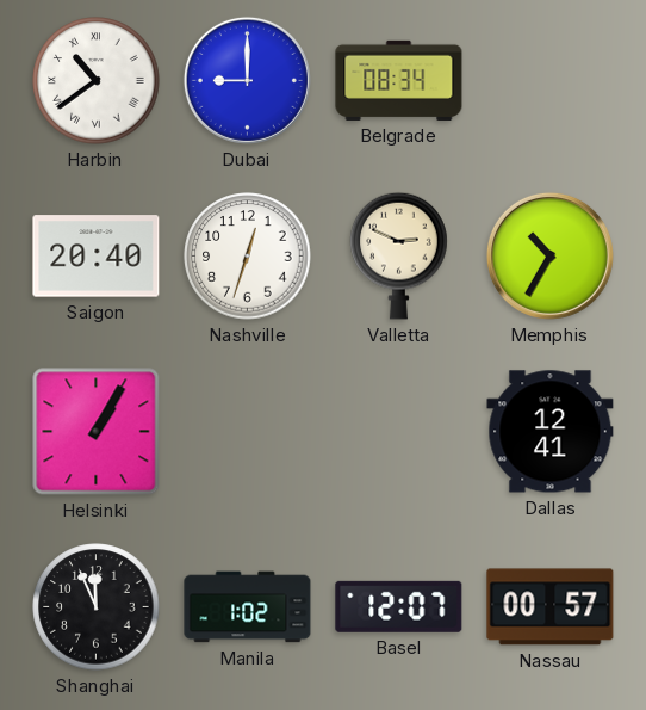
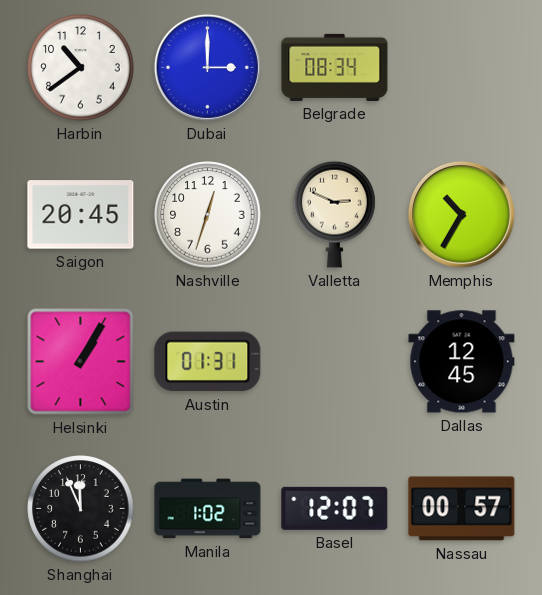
Harbin numerals: Roman -> Arabic
Dubai: 9:00 -> 3:00
Saigon: 20:40 -> 20:45
Austin: none -> 01:31
Dallas: 12:41 -> 12:45
